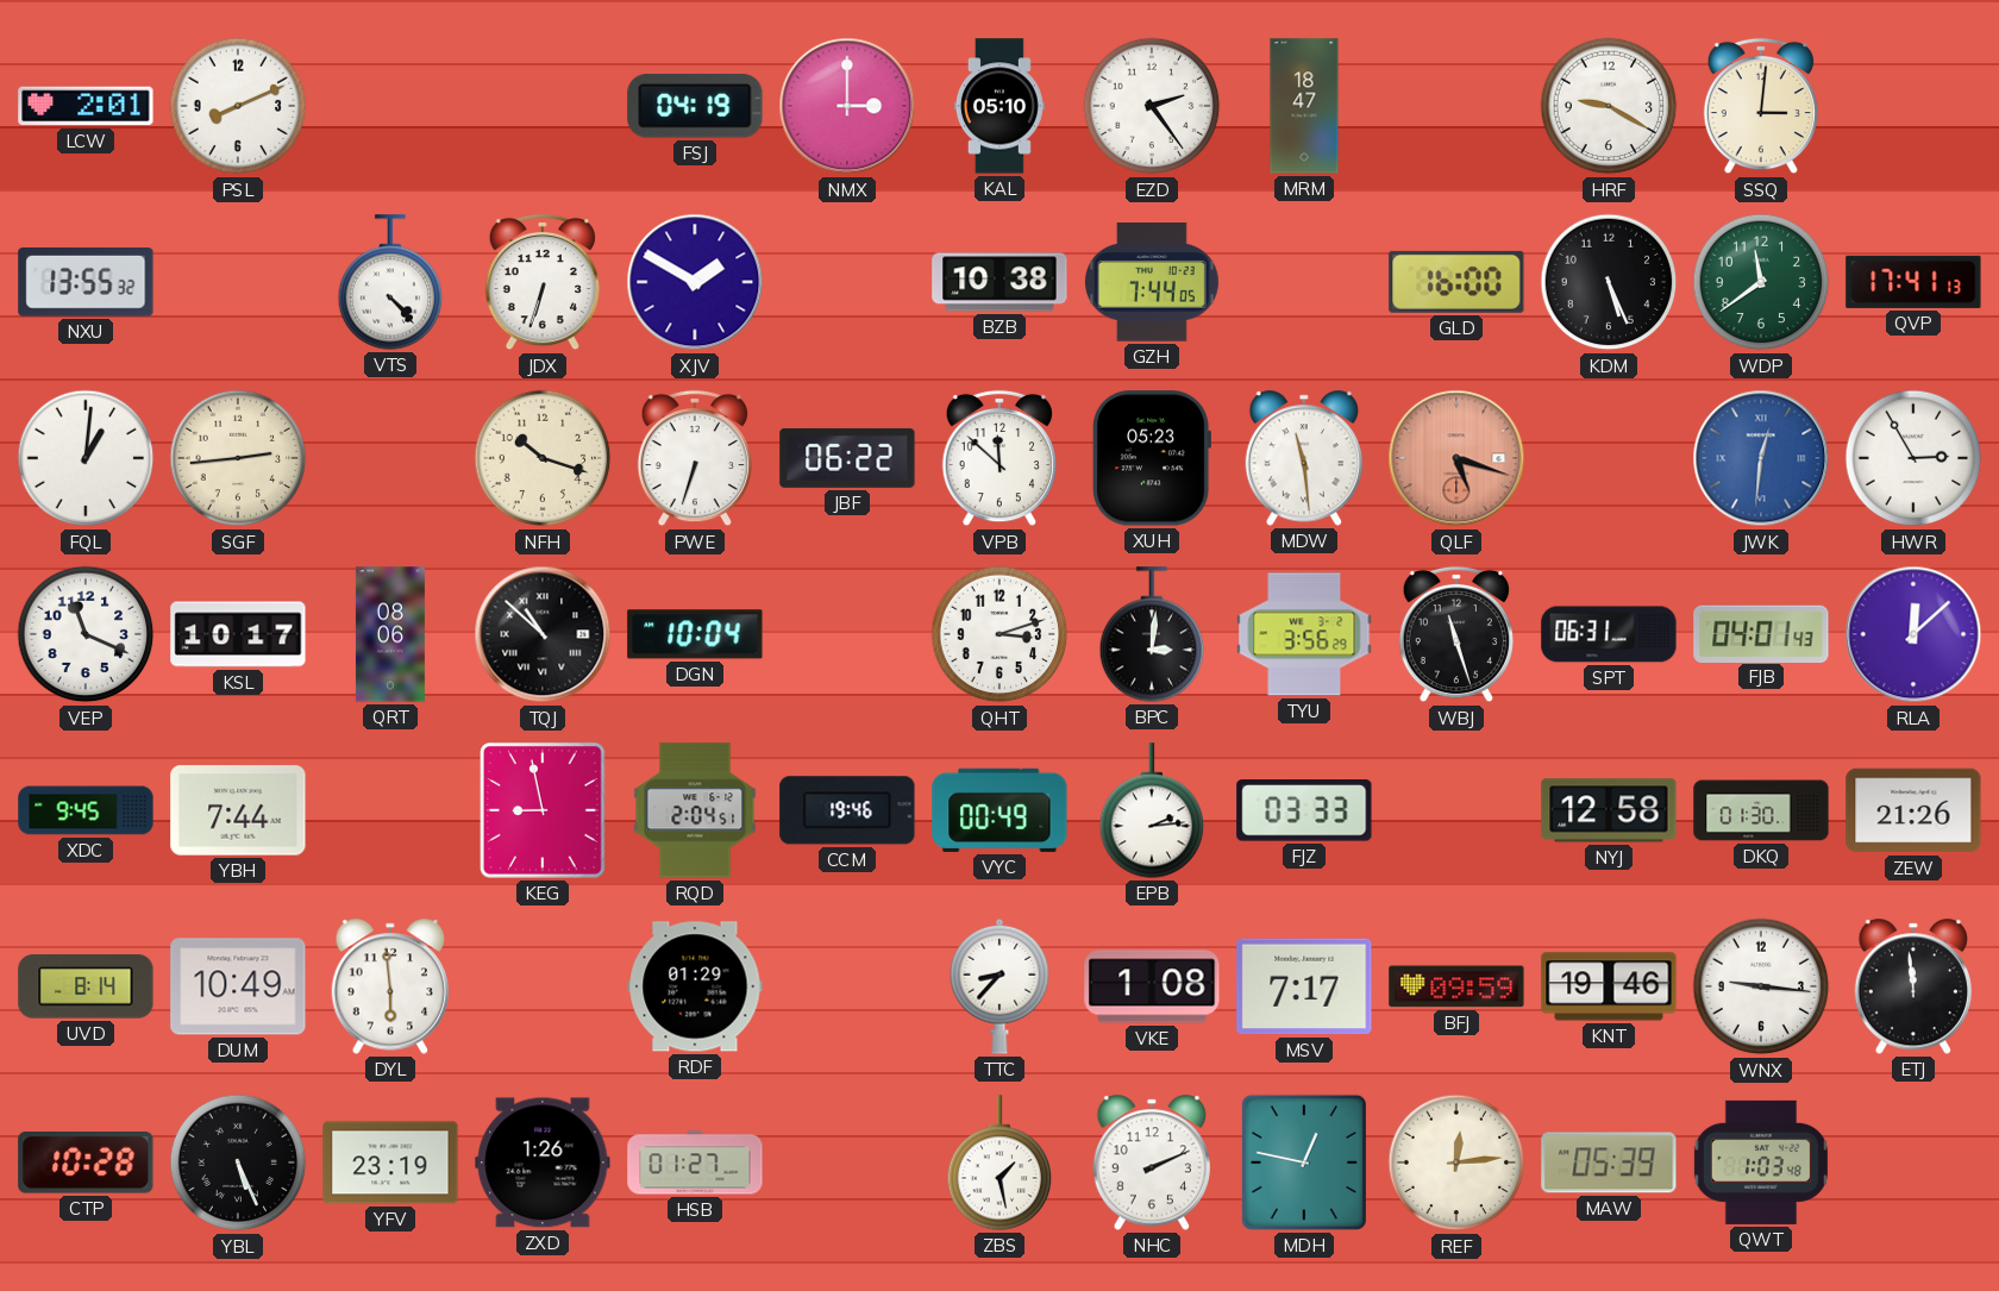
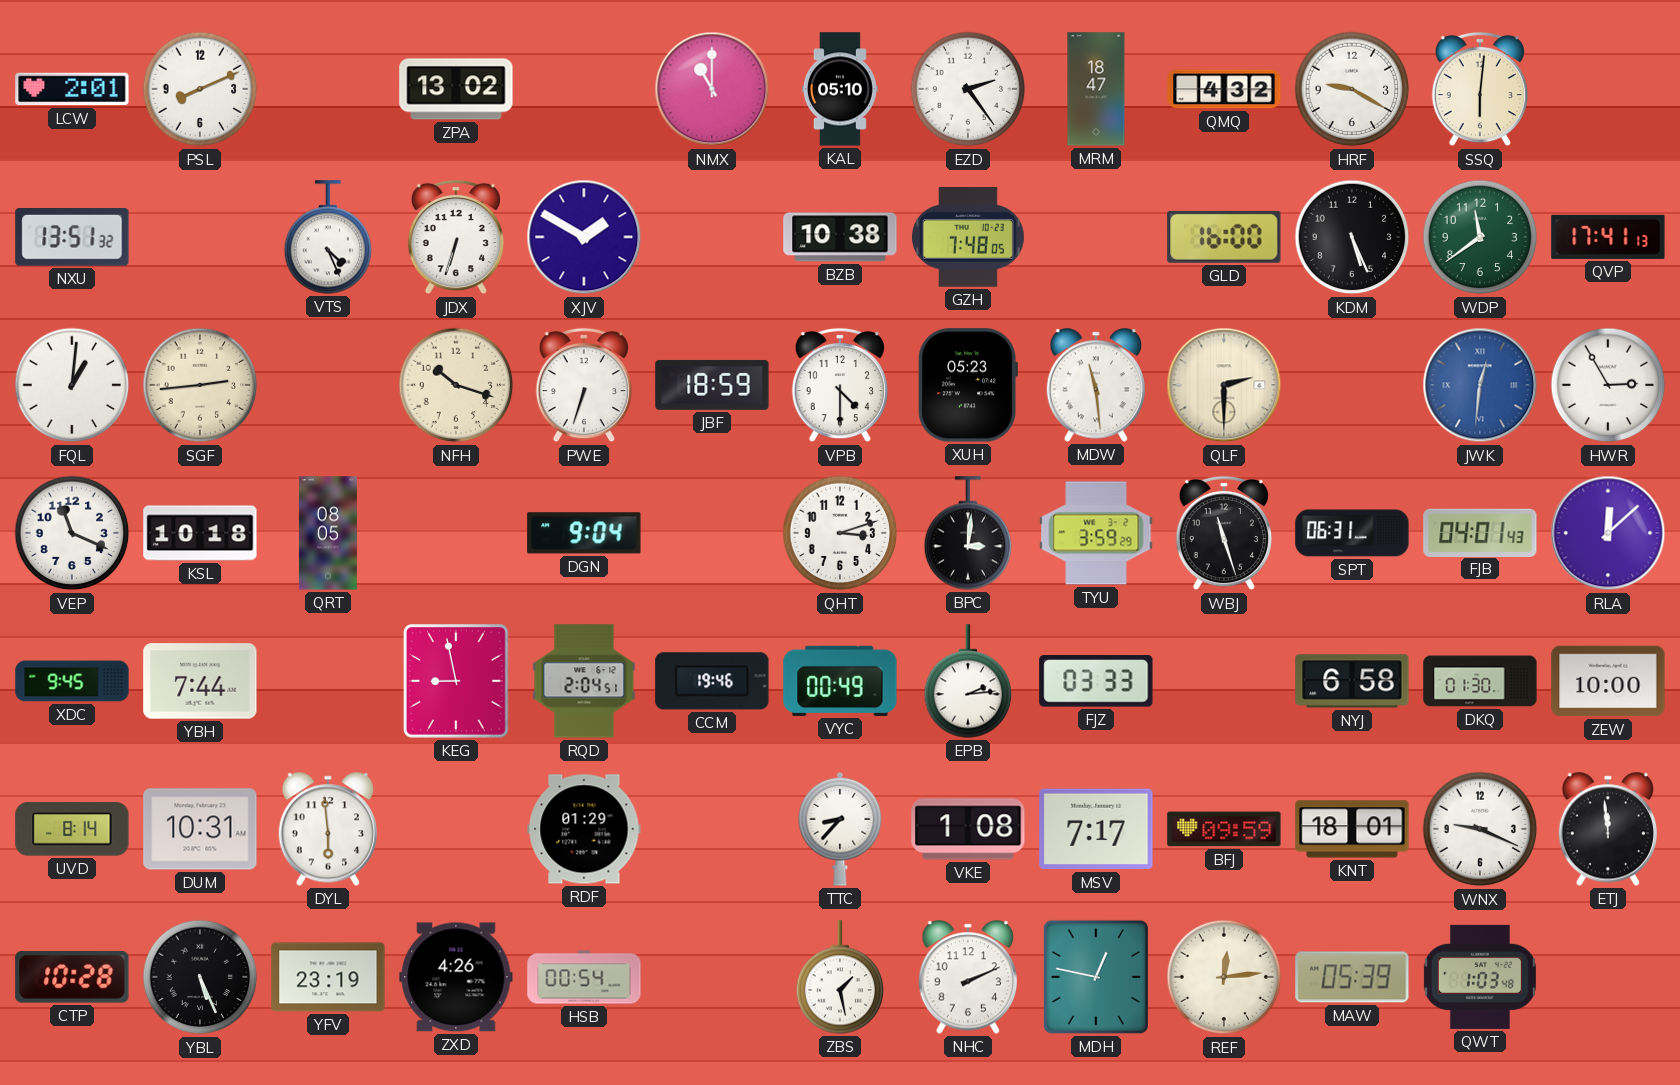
ZPA: none -> 13:02
FSJ: 04:19 -> none
NMX: 3:00 -> 11:00
QMQ: none -> 4:32
SSQ: 3:01 -> 6:01
NXU: 13:55 -> 13:51
VTS: 4:23 -> 4:26
GZH: 7:44 -> 7:48
JBF: 06:22 -> 18:59
VPB: 11:52 -> 4:30
QLF: 5:18 -> 2:30
QLF dial: salmon -> cream
KSL: 10:17 -> 10:18
QRT: 08:06 -> 08:05
TQJ: 10:52 -> none
DGN: 10:04 -> 9:04
TYU: 3:56 -> 3:59
NYJ: 12:58 -> 6:58
ZEW: 21:26 -> 10:00
DUM: 10:49 -> 10:31
KNT: 19:46 -> 18:01
WNX: 9:16 -> 9:19
ZXD: 1:26 -> 4:26
HSB: 01:27 -> 00:54
